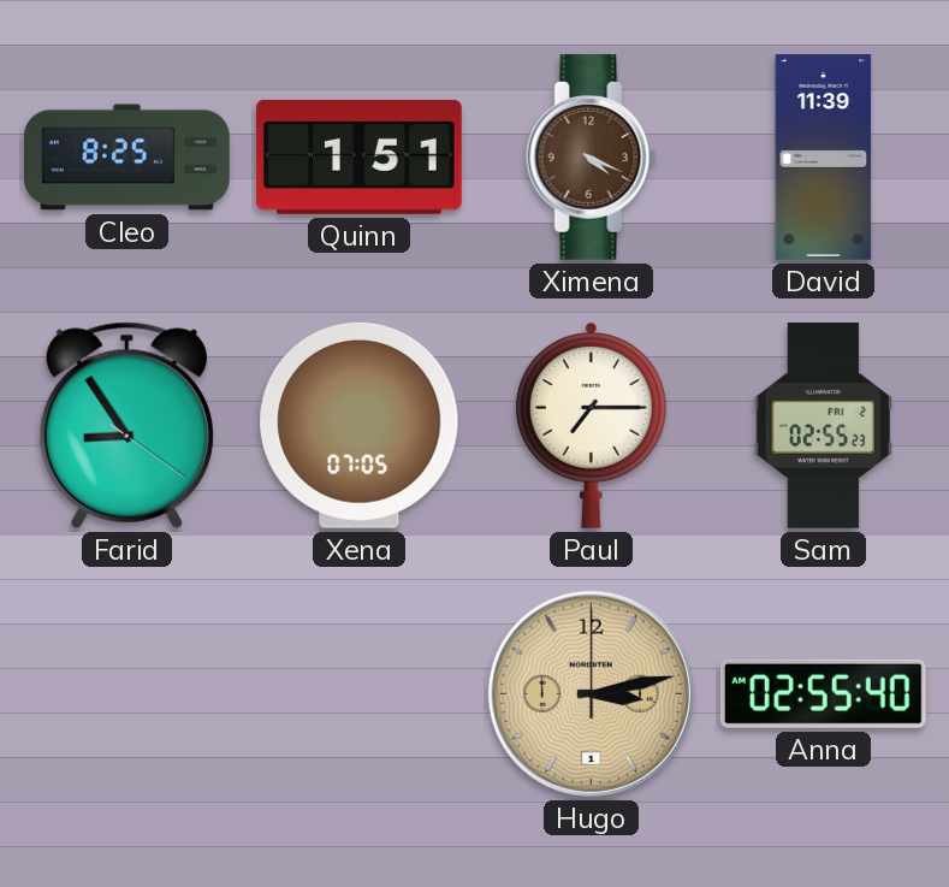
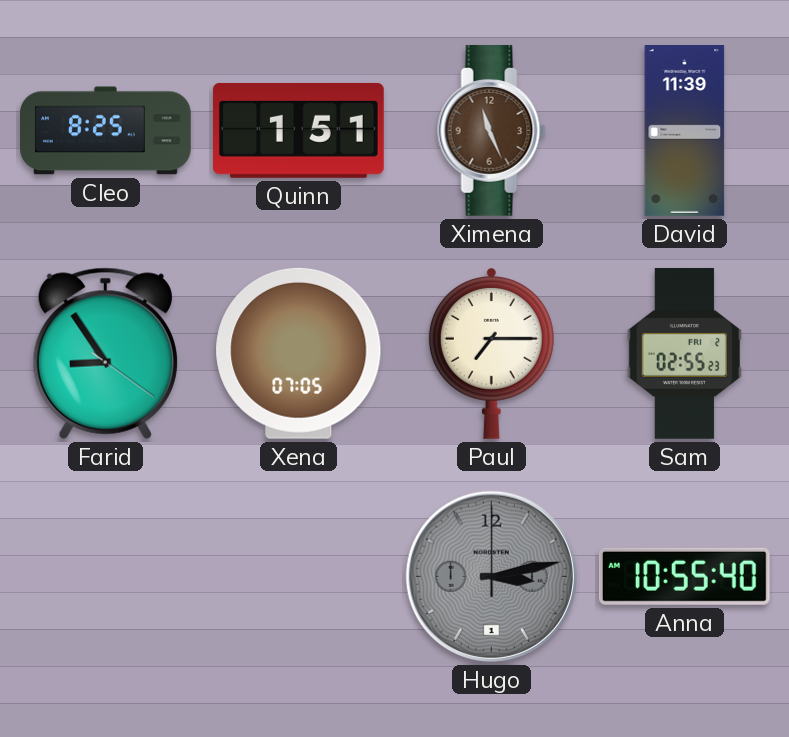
Ximena: 4:19 -> 11:26
Hugo dial: champagne -> grey
Anna: 02:55 -> 10:55
